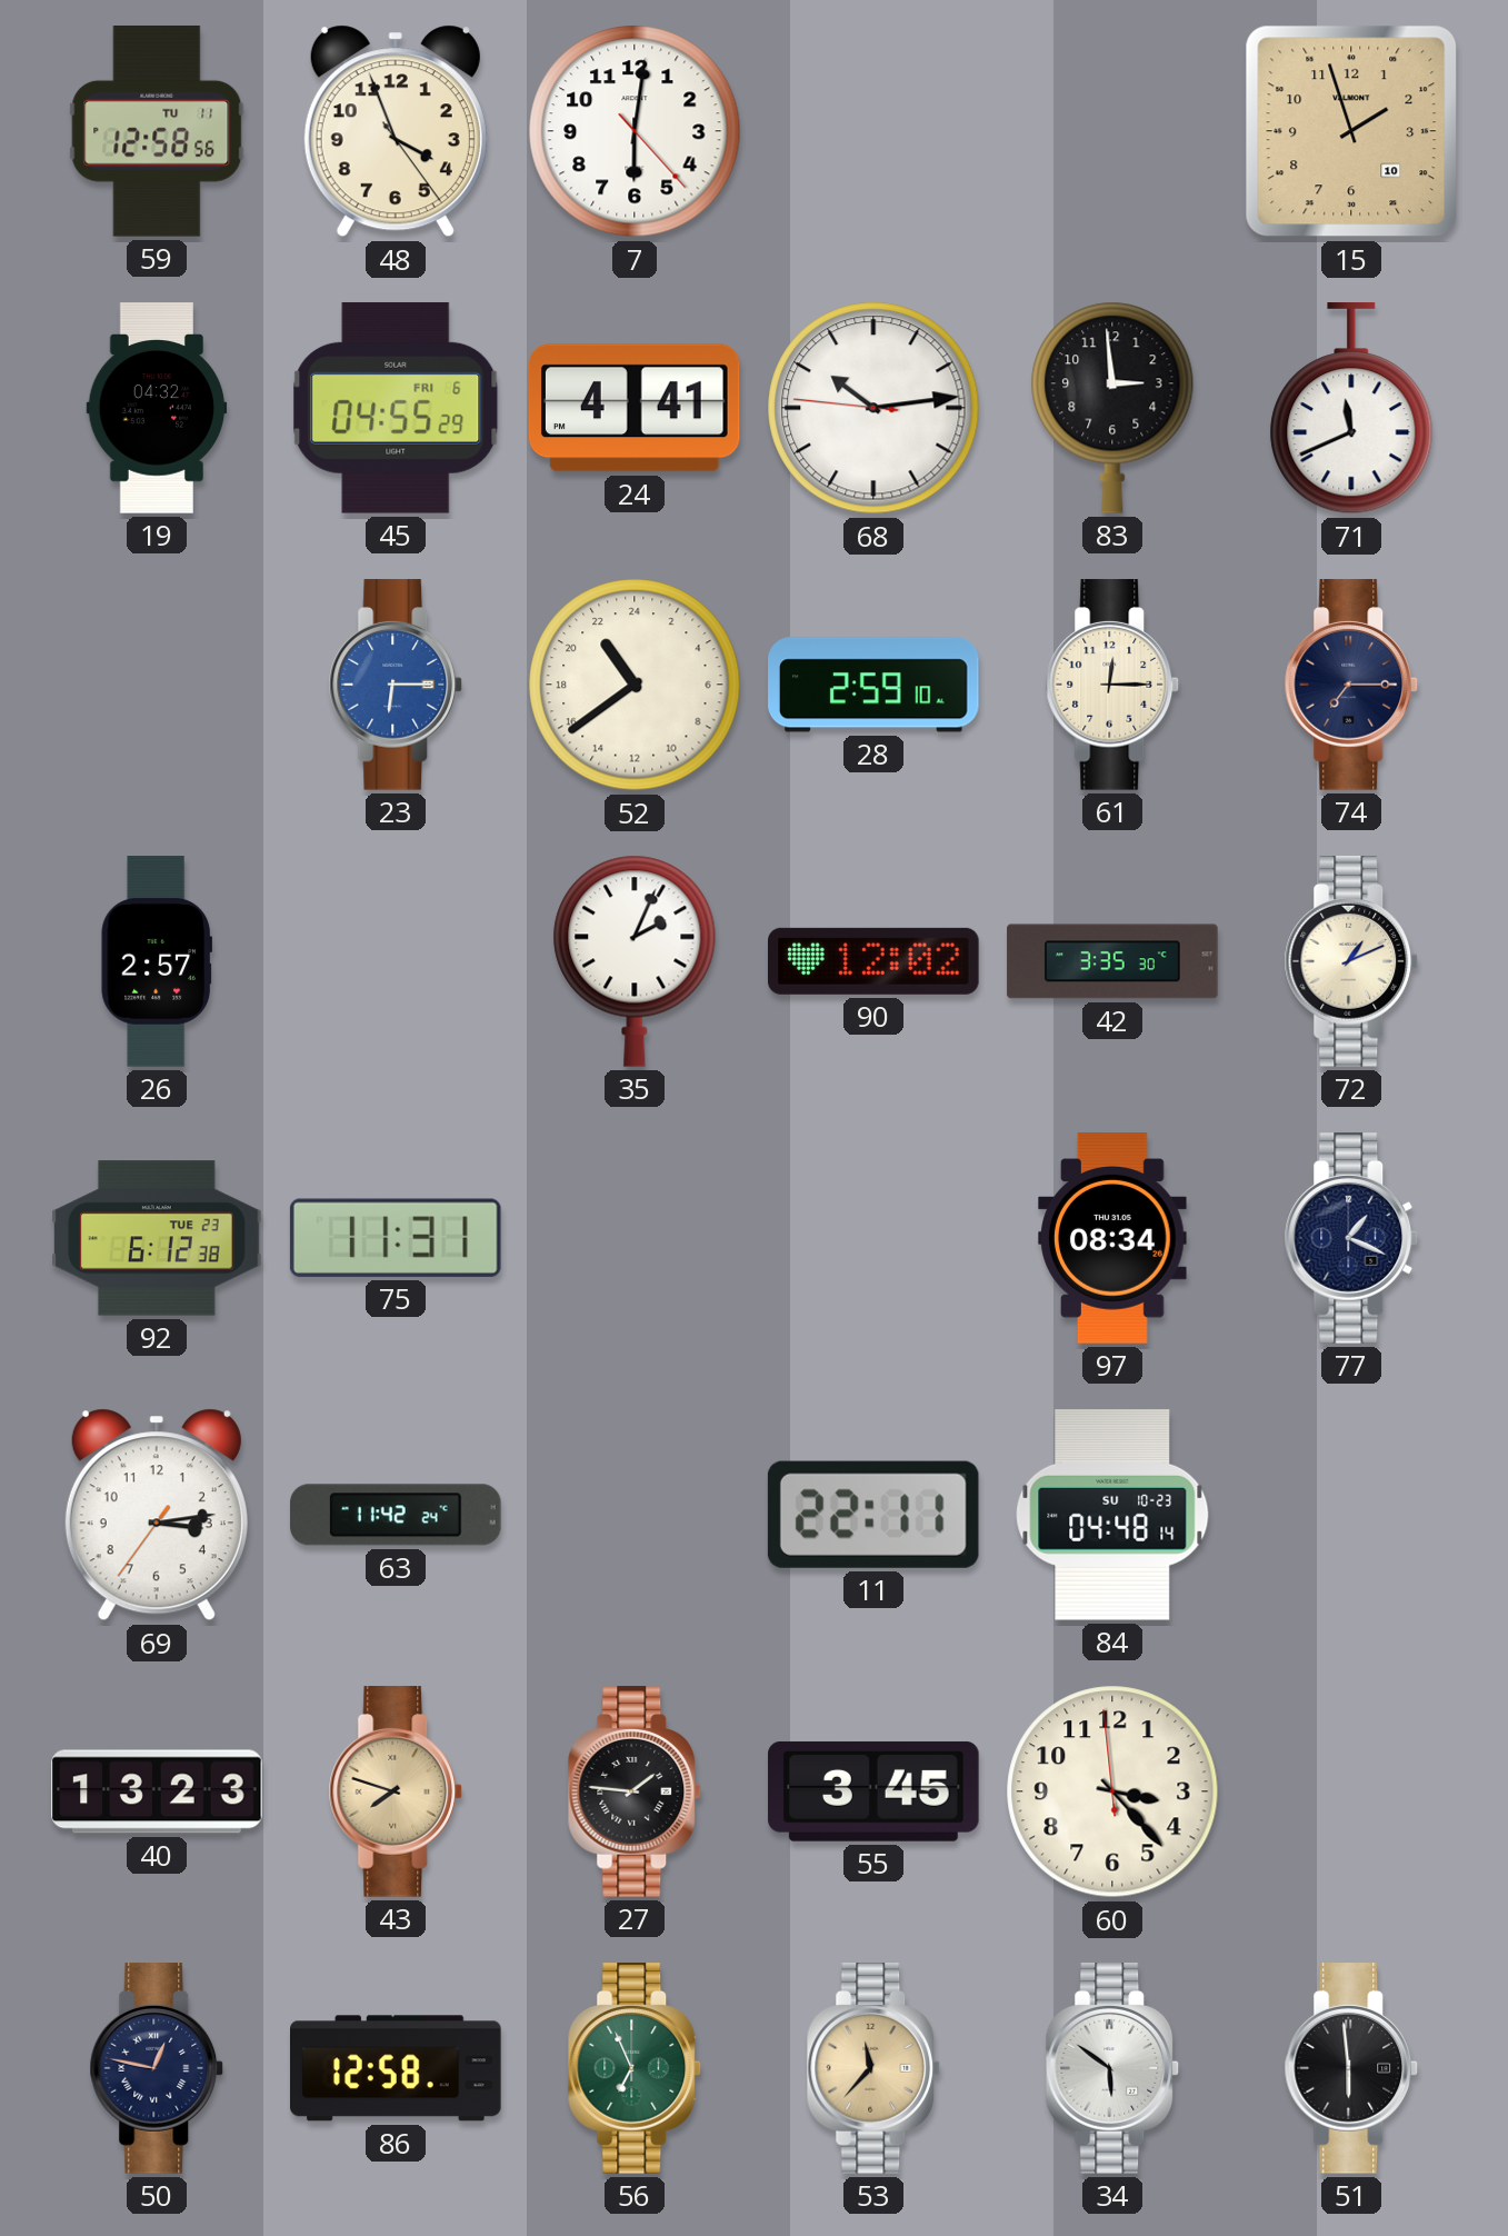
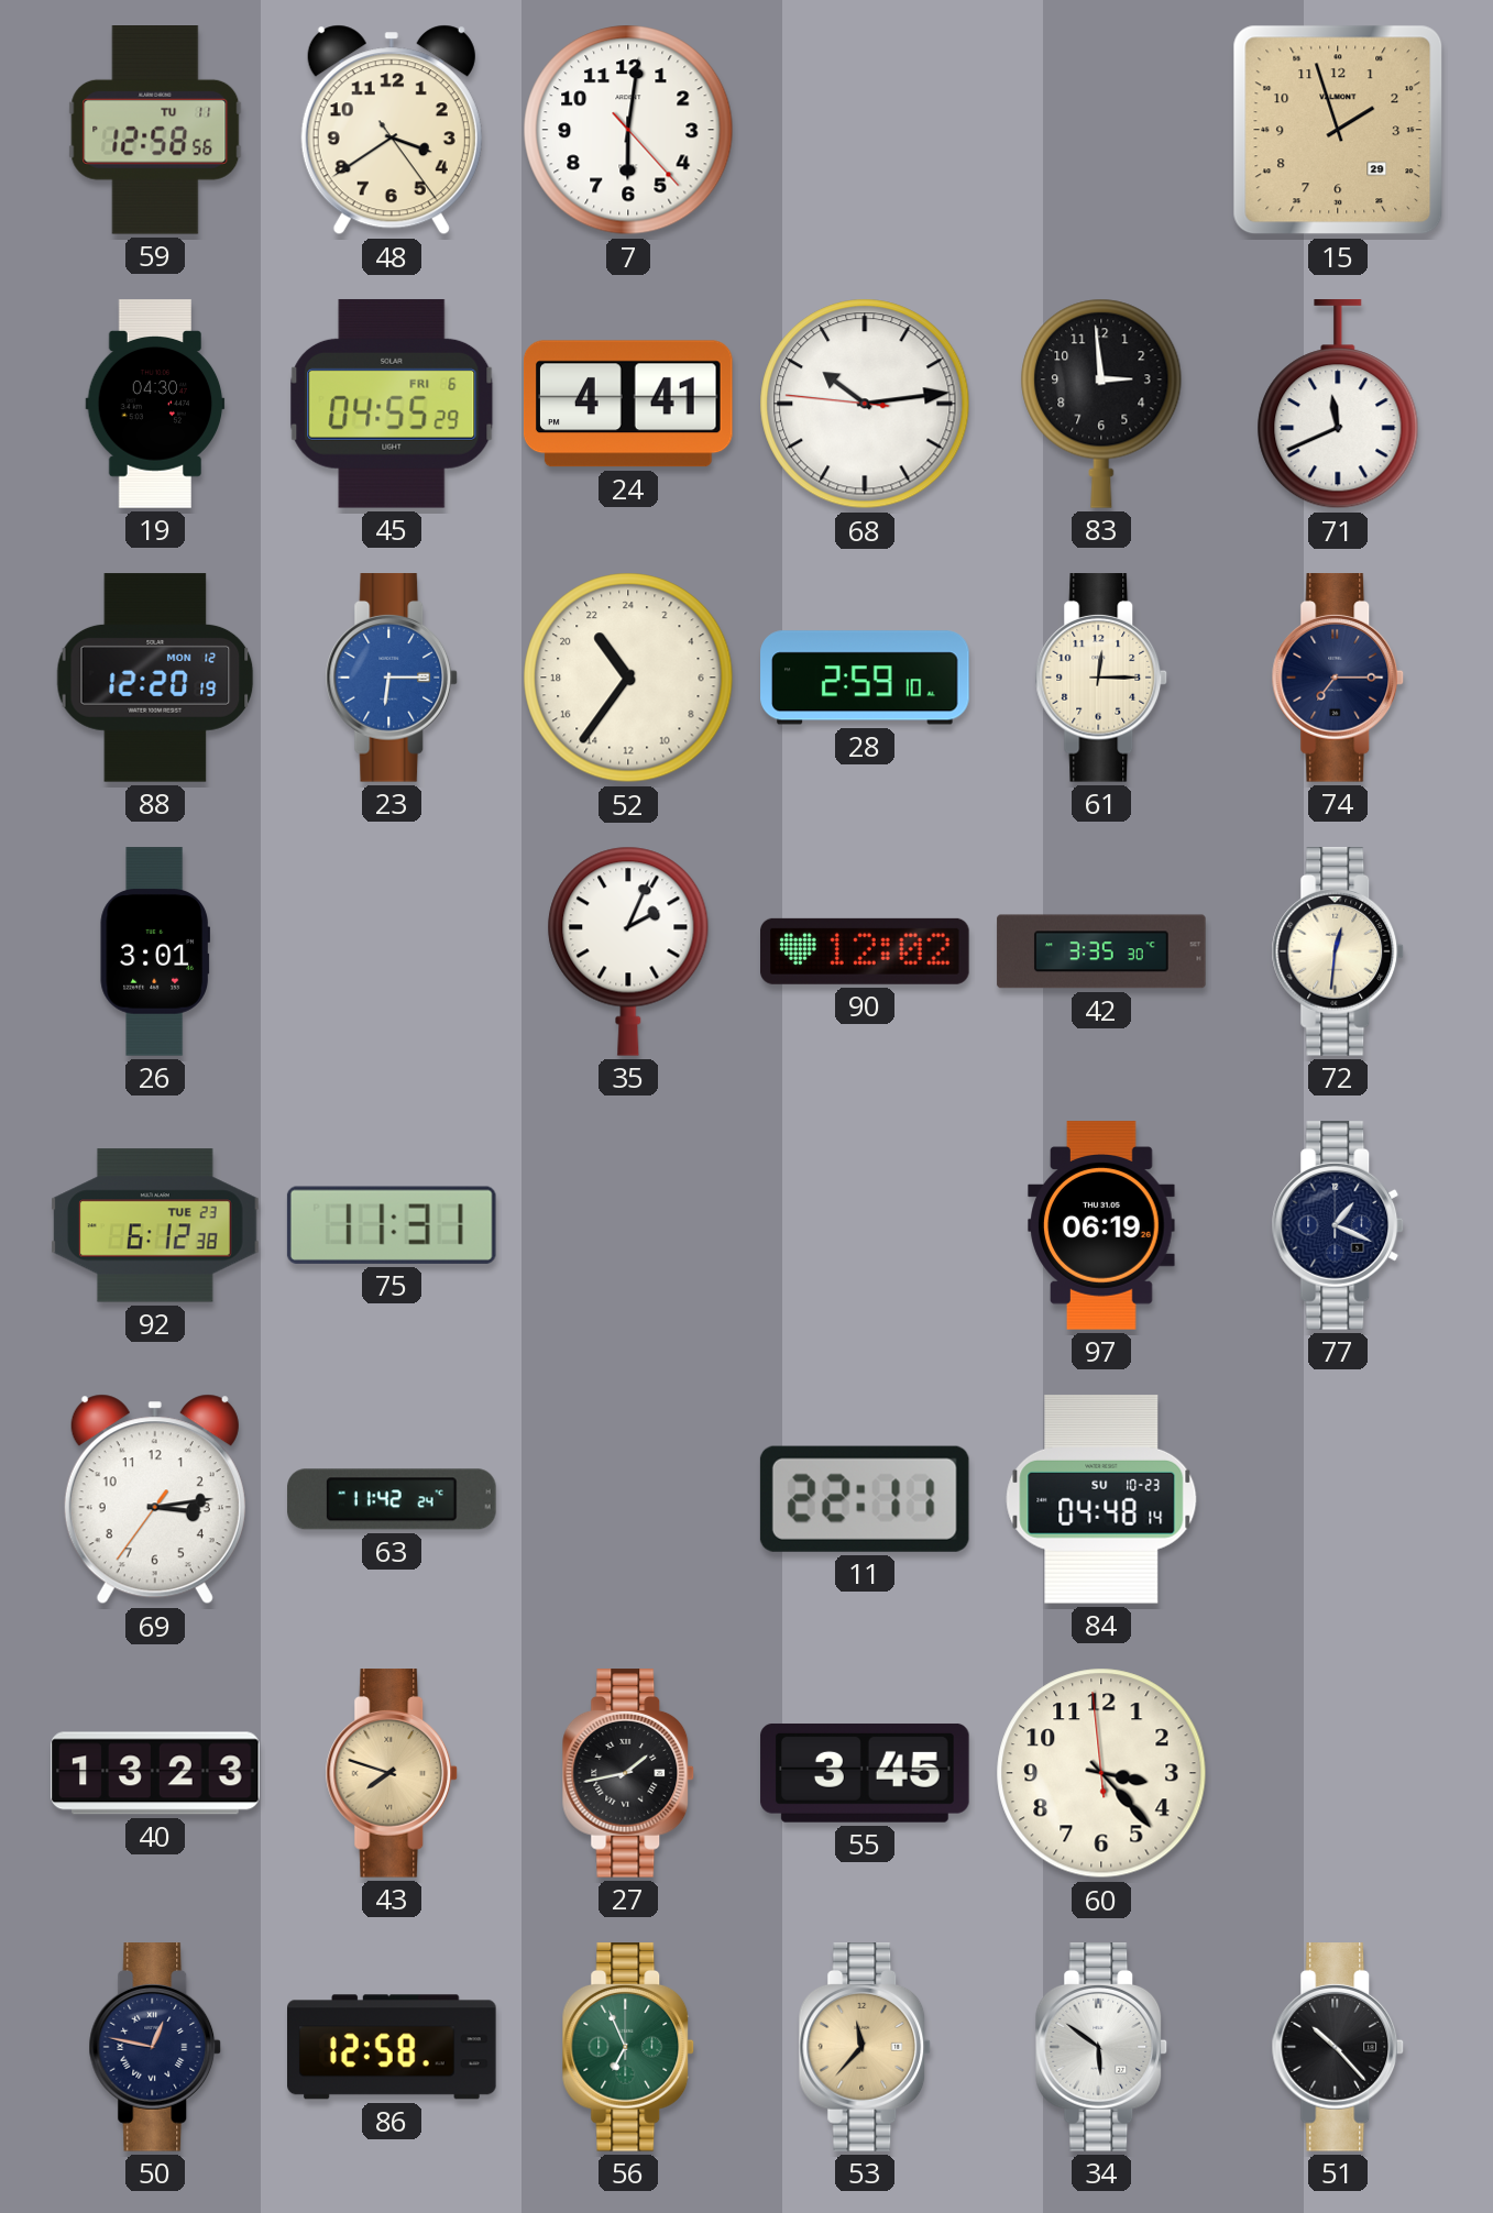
48: 3:56 -> 3:39
15 date: 10 -> 29
19: 04:32 -> 04:30
88: none -> 12:20
52: 21:39 -> 21:36
26: 2:57 -> 3:01
72: 1:11 -> 12:31
97: 08:34 -> 06:19
27: 1:46 -> 1:43
51: 5:59 -> 10:23
